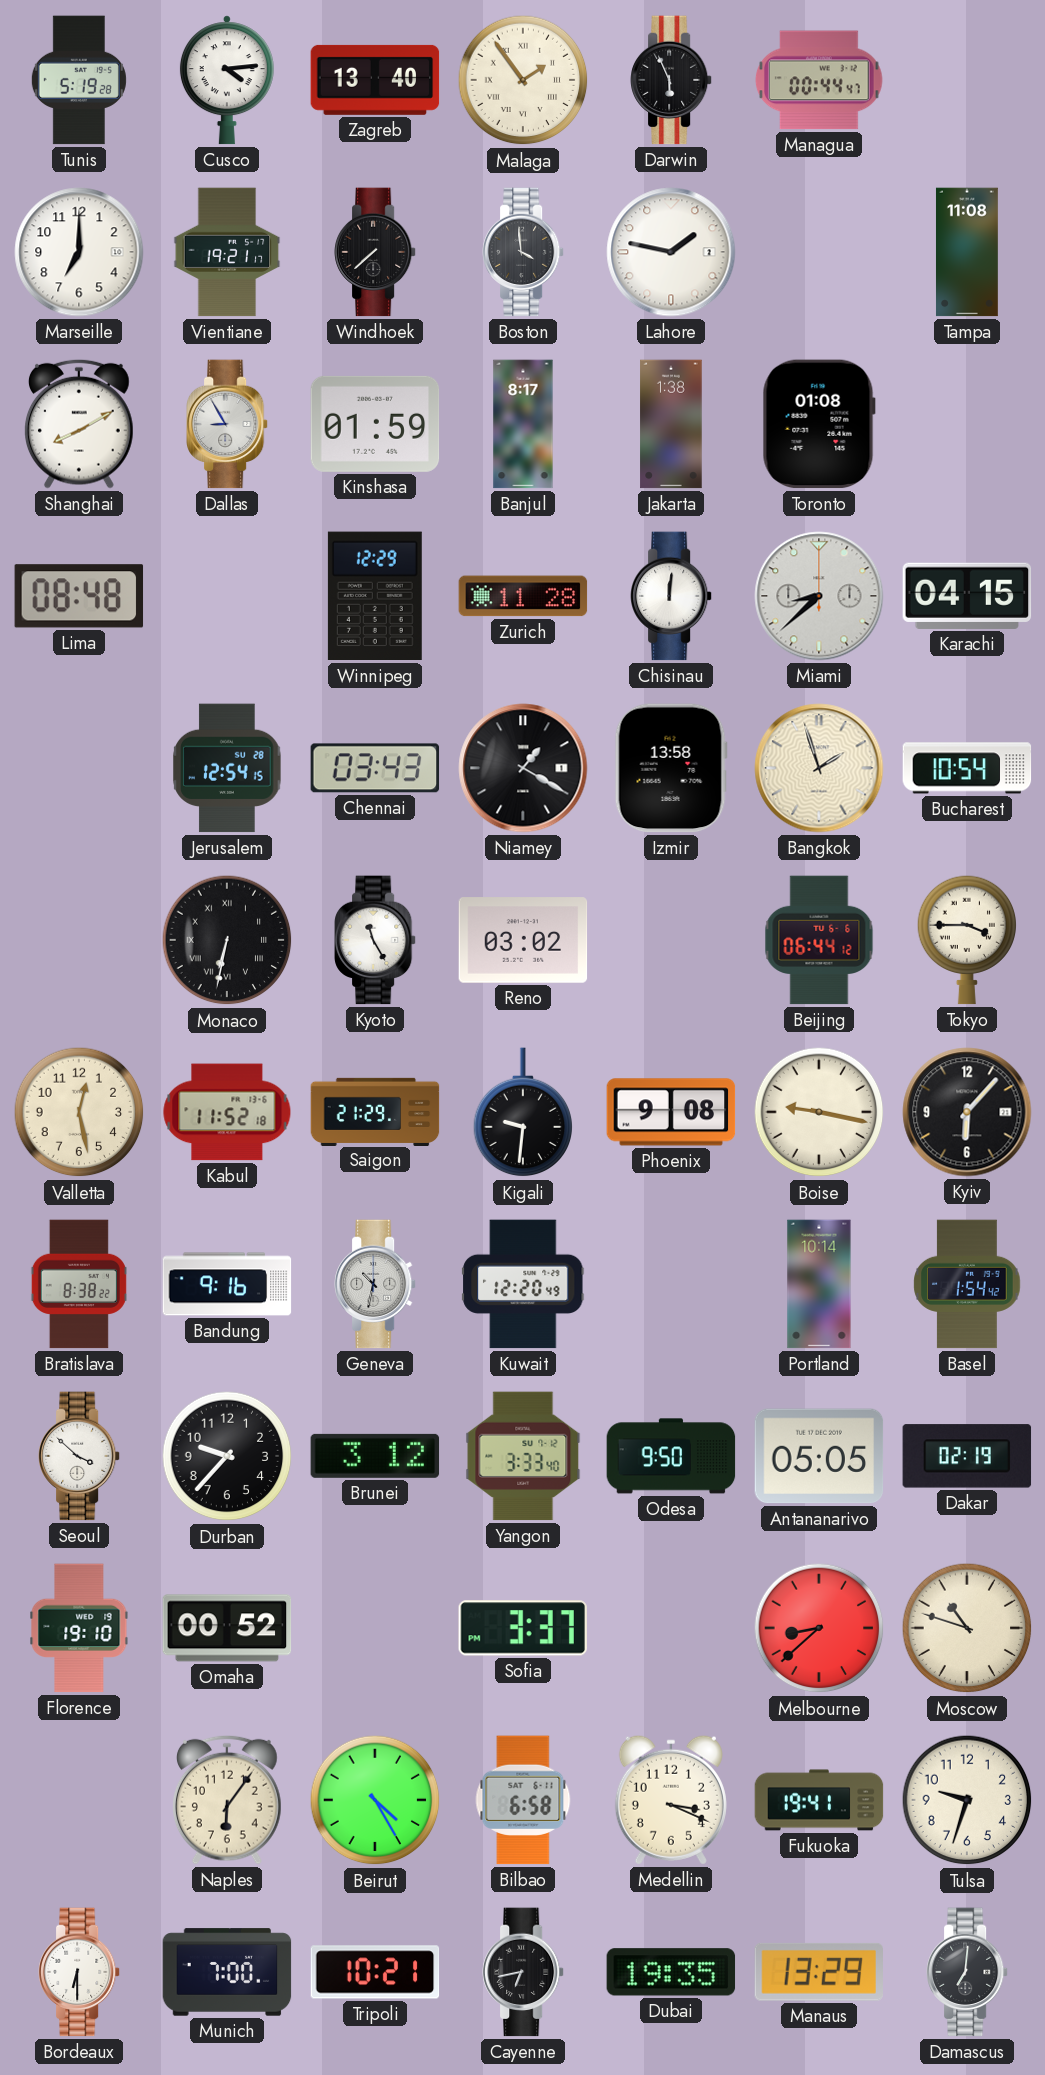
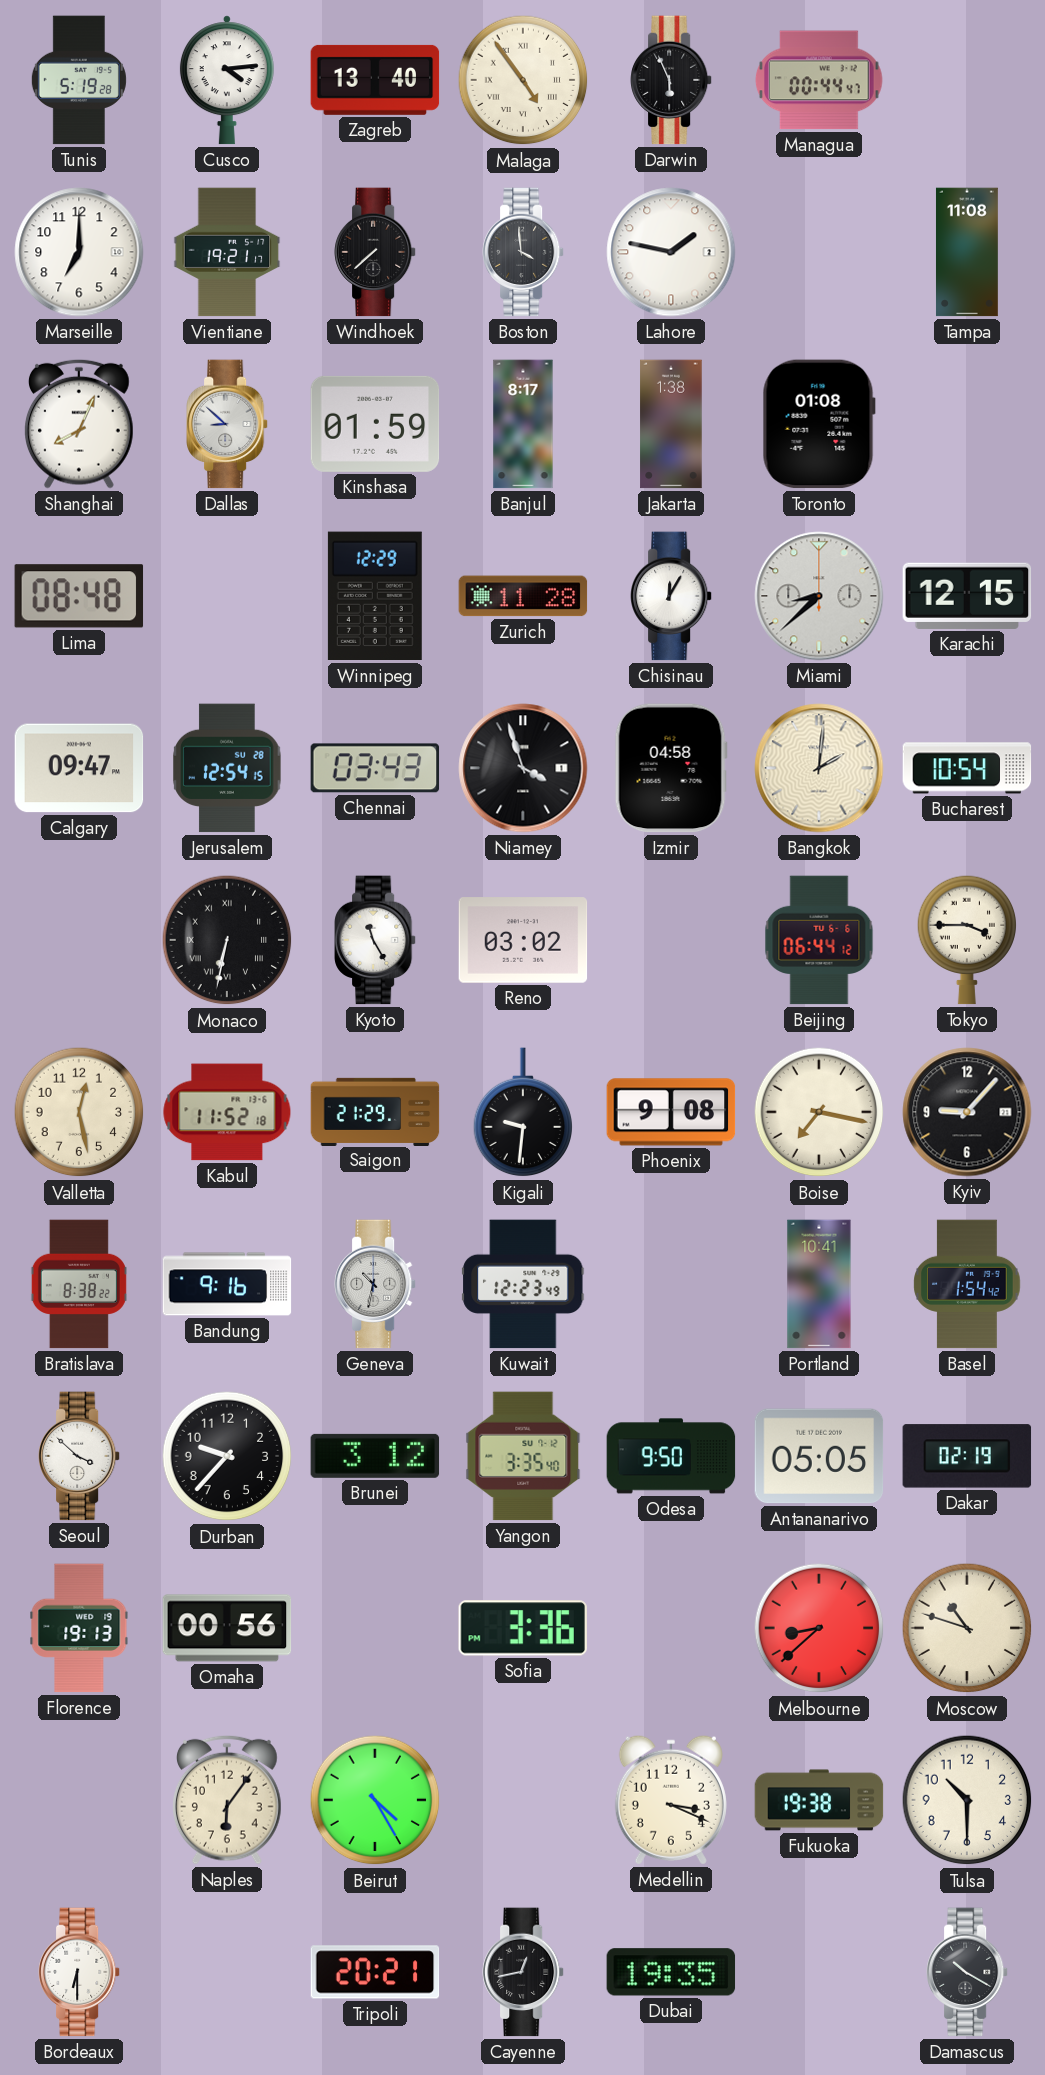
Malaga: 1:54 -> 4:54
Shanghai: 8:10 -> 8:04
Dallas: 8:55 -> 8:52
Chisinau: 12:01 -> 12:05
Karachi: 04:15 -> 12:15
Calgary: none -> 09:47
Niamey: 1:20 -> 3:57
Izmir: 13:58 -> 04:58
Bangkok: 1:57 -> 2:01
Boise: 9:17 -> 7:17
Kyiv: 6:07 -> 9:07
Kuwait: 12:20 -> 12:23
Portland: 10:14 -> 10:41
Yangon: 3:33 -> 3:35
Florence: 19:10 -> 19:13
Omaha: 00:52 -> 00:56
Sofia: 3:37 -> 3:36
Bilbao: 6:58 -> none
Fukuoka: 19:41 -> 19:38
Tulsa: 9:33 -> 10:30
Munich: 7:00 -> none
Tripoli: 10:21 -> 20:21
Cayenne: 6:43 -> 12:43
Manaus: 13:29 -> none
Damascus: 7:01 -> 10:20
